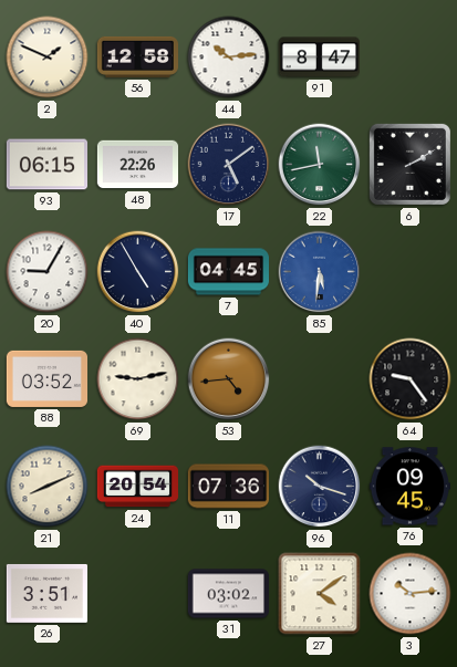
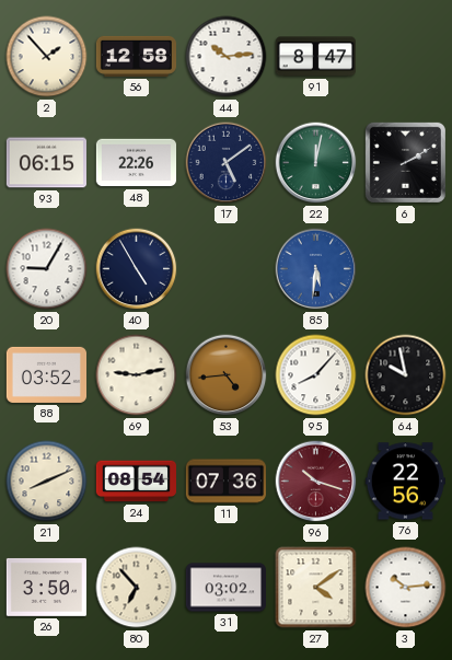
2: 1:49 -> 1:53
22: 11:43 -> 12:02
7: 04:45 -> none
95: none -> 8:07
64: 9:24 -> 9:58
24: 20:54 -> 08:54
96 dial: navy -> burgundy
76: 09:45 -> 22:56
26: 3:51 -> 3:50
80: none -> 6:53
